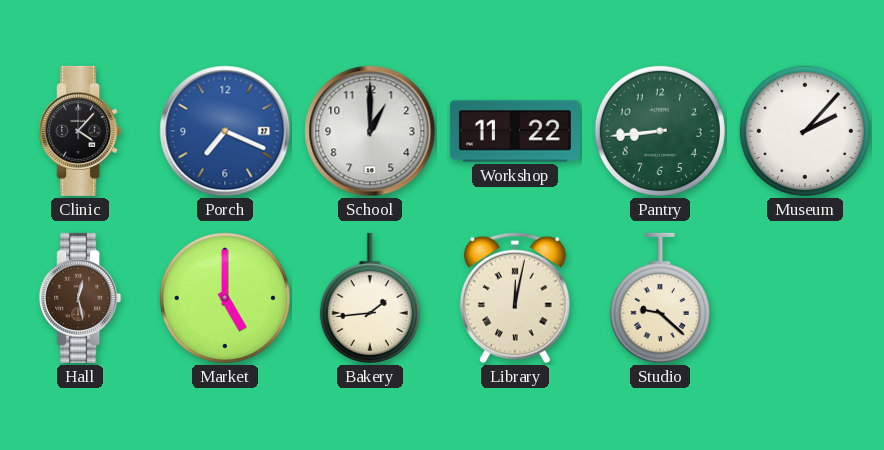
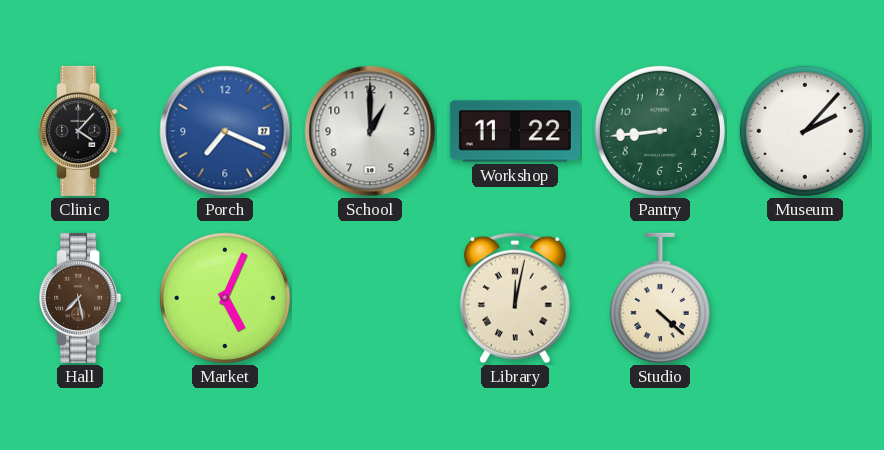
Hall: 12:28 -> 7:28
Market: 5:00 -> 5:04
Bakery: 1:44 -> none
Studio: 9:22 -> 4:22
